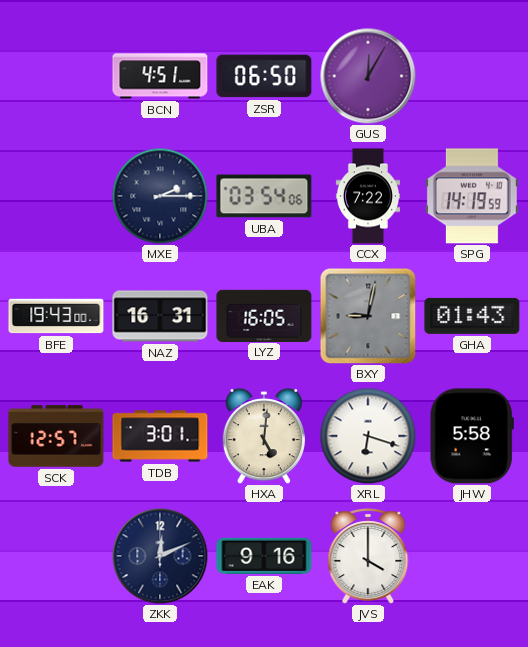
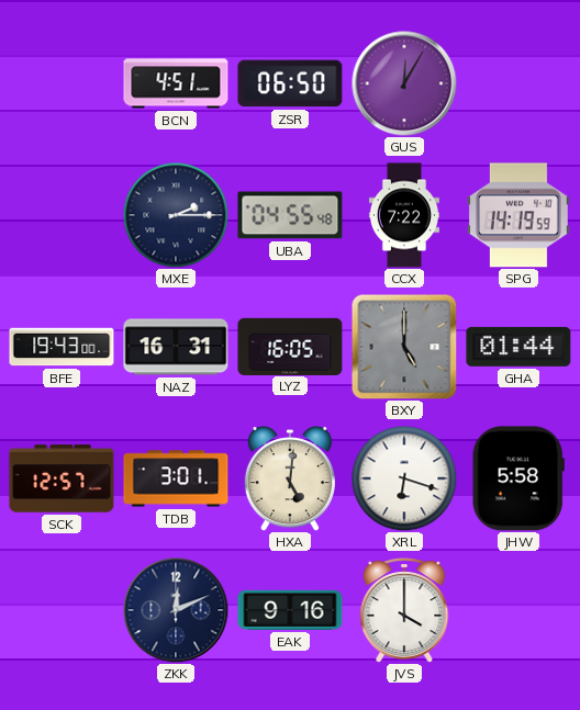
UBA: 03:54 -> 04:55
BXY: 9:02 -> 5:00
GHA: 01:43 -> 01:44
